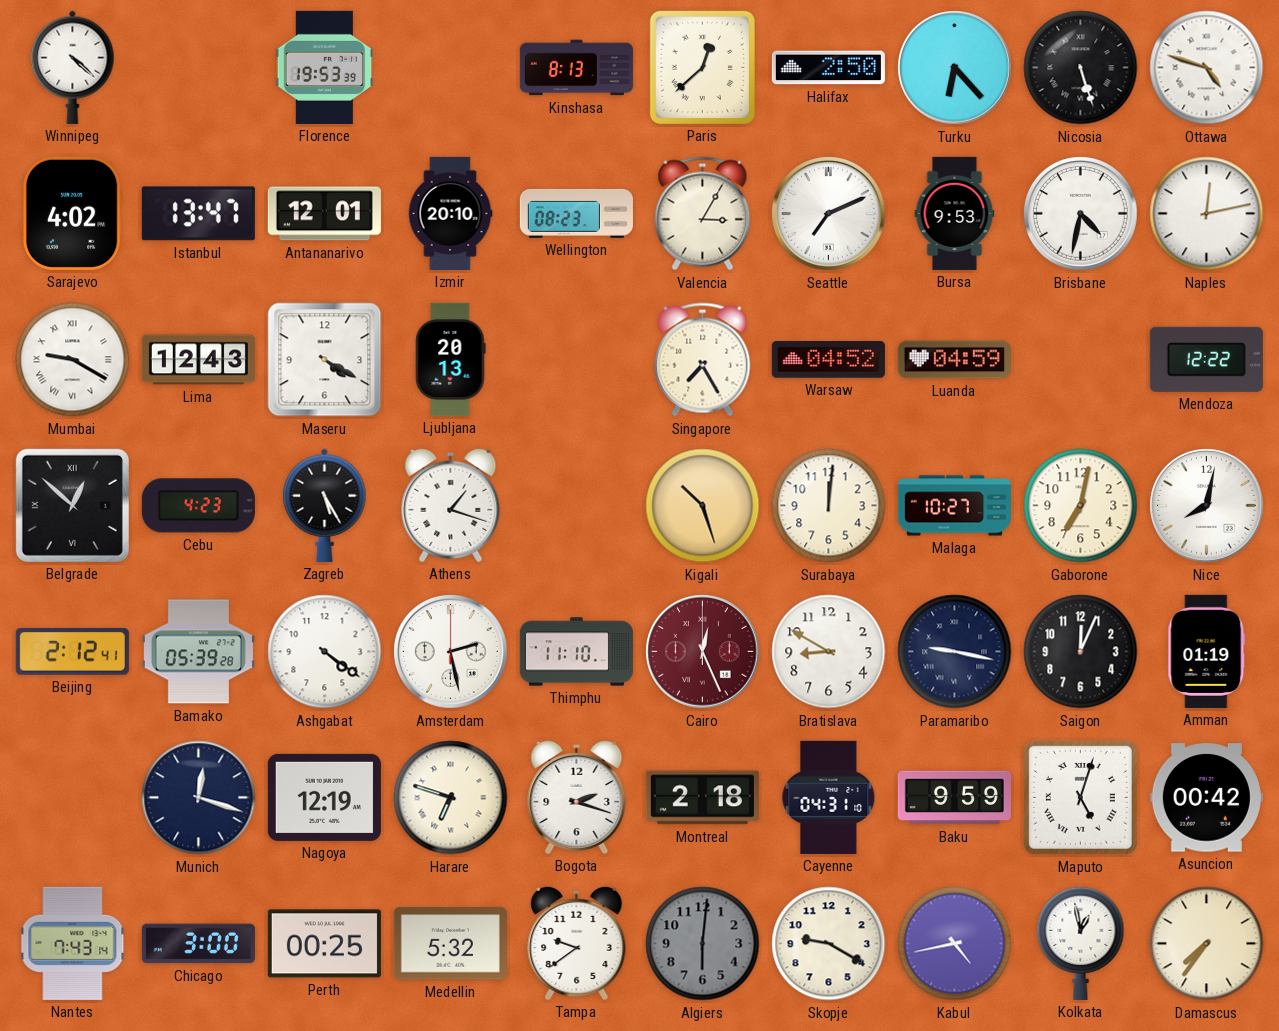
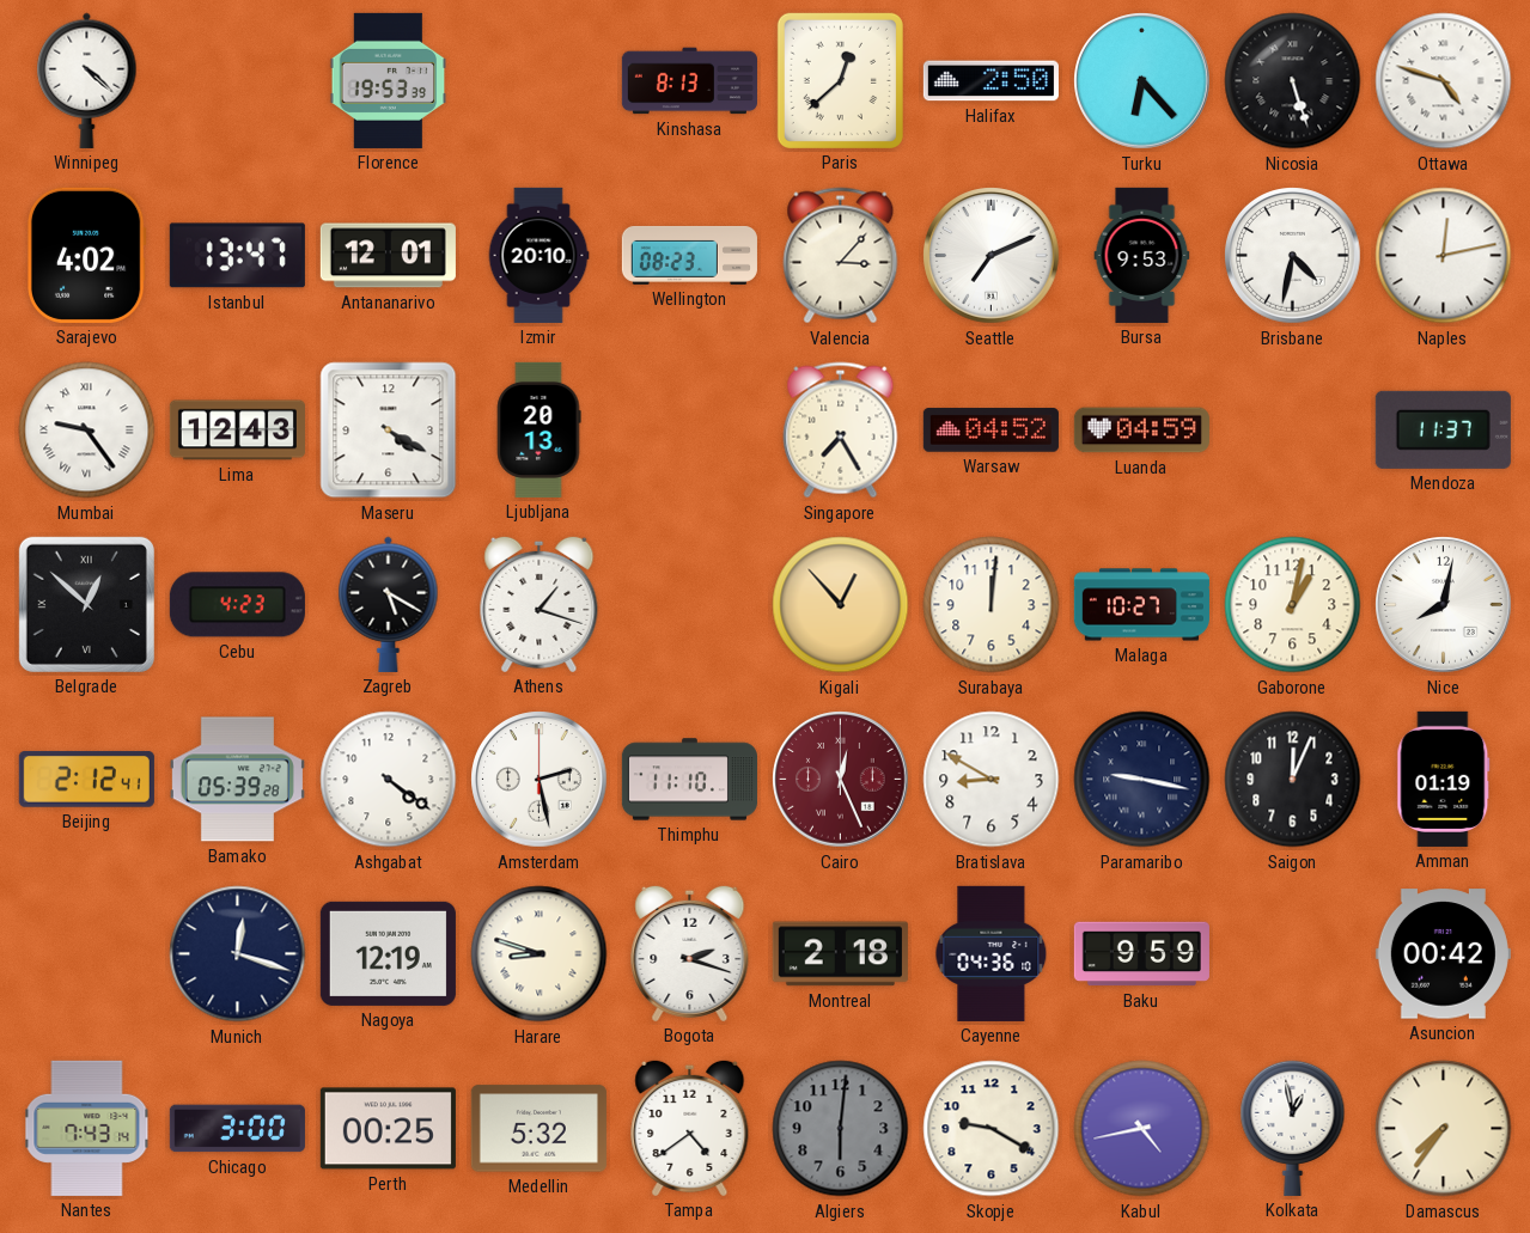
Valencia: 3:05 -> 3:07
Mumbai: 9:20 -> 9:24
Mendoza: 12:22 -> 11:37
Zagreb: 5:25 -> 5:20
Kigali: 10:27 -> 12:53
Gaborone: 7:02 -> 1:02
Harare: 6:48 -> 8:48
Cayenne: 04:31 -> 04:36
Maputo: 5:03 -> none
Tampa: 9:39 -> 4:39
